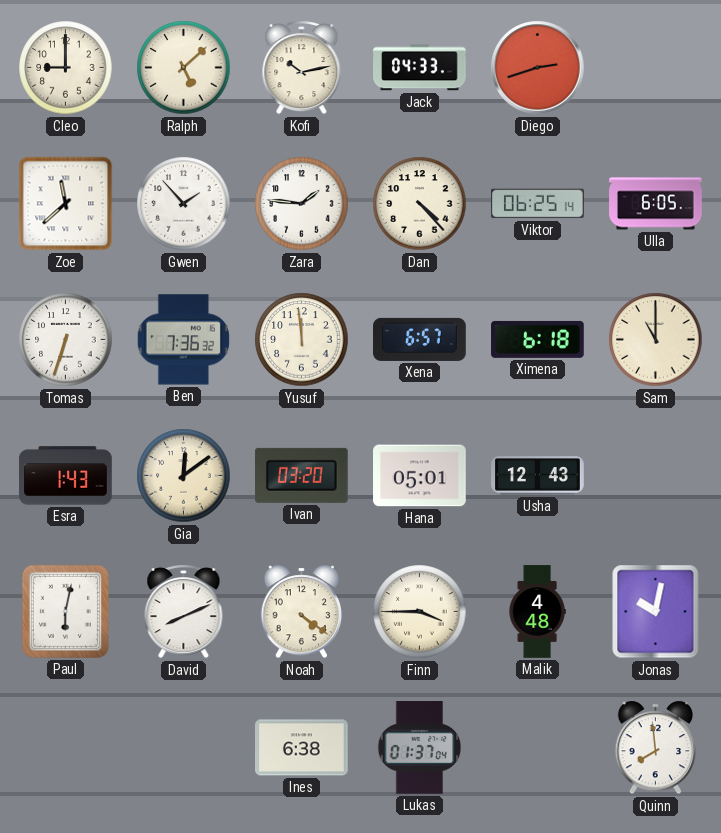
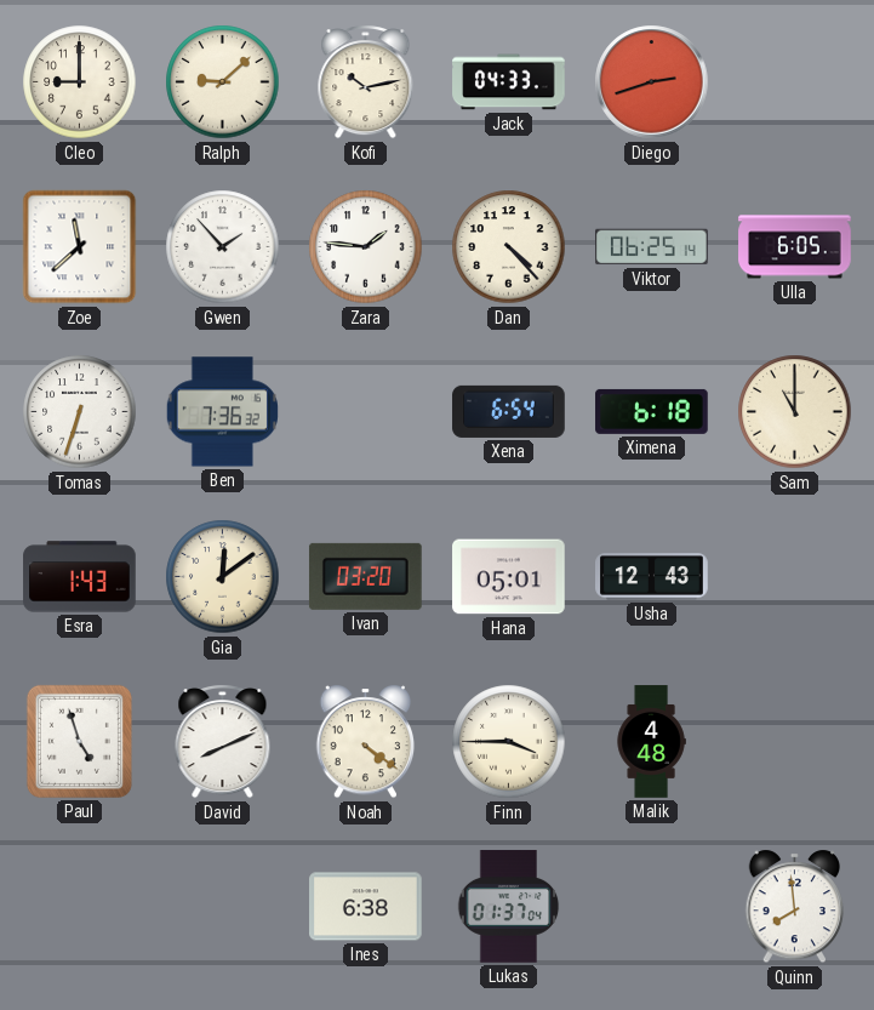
Ralph: 5:08 -> 9:08
Yusuf: 11:59 -> none
Xena: 6:57 -> 6:54
Paul: 6:02 -> 4:57
Jonas: 10:02 -> none
